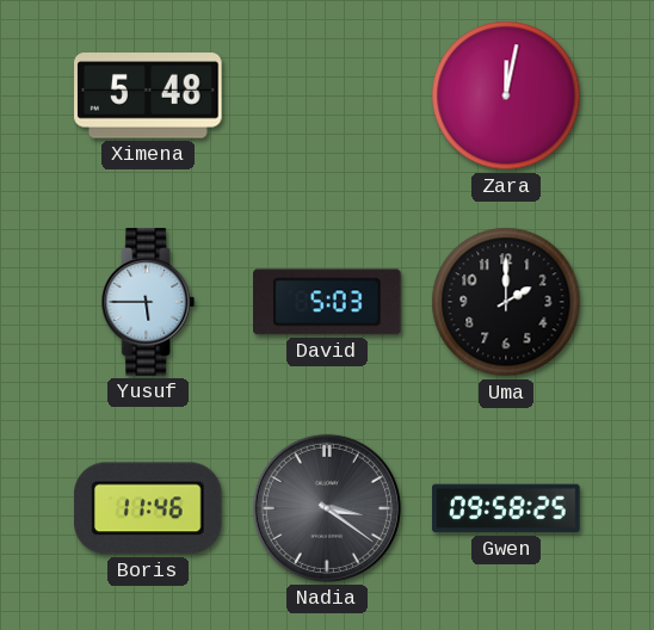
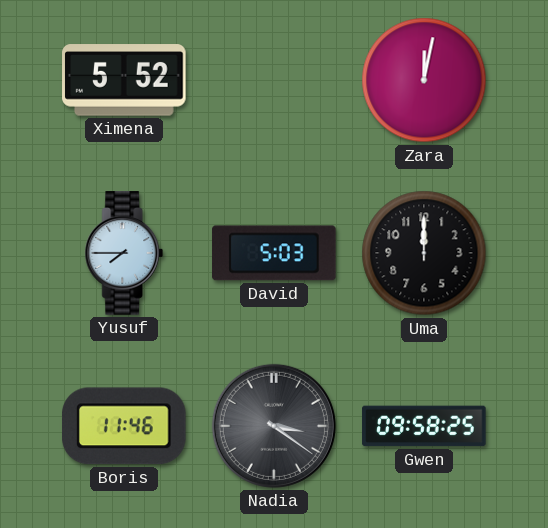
Ximena: 5:48 -> 5:52
Yusuf: 5:45 -> 7:45
Uma: 2:00 -> 12:00
